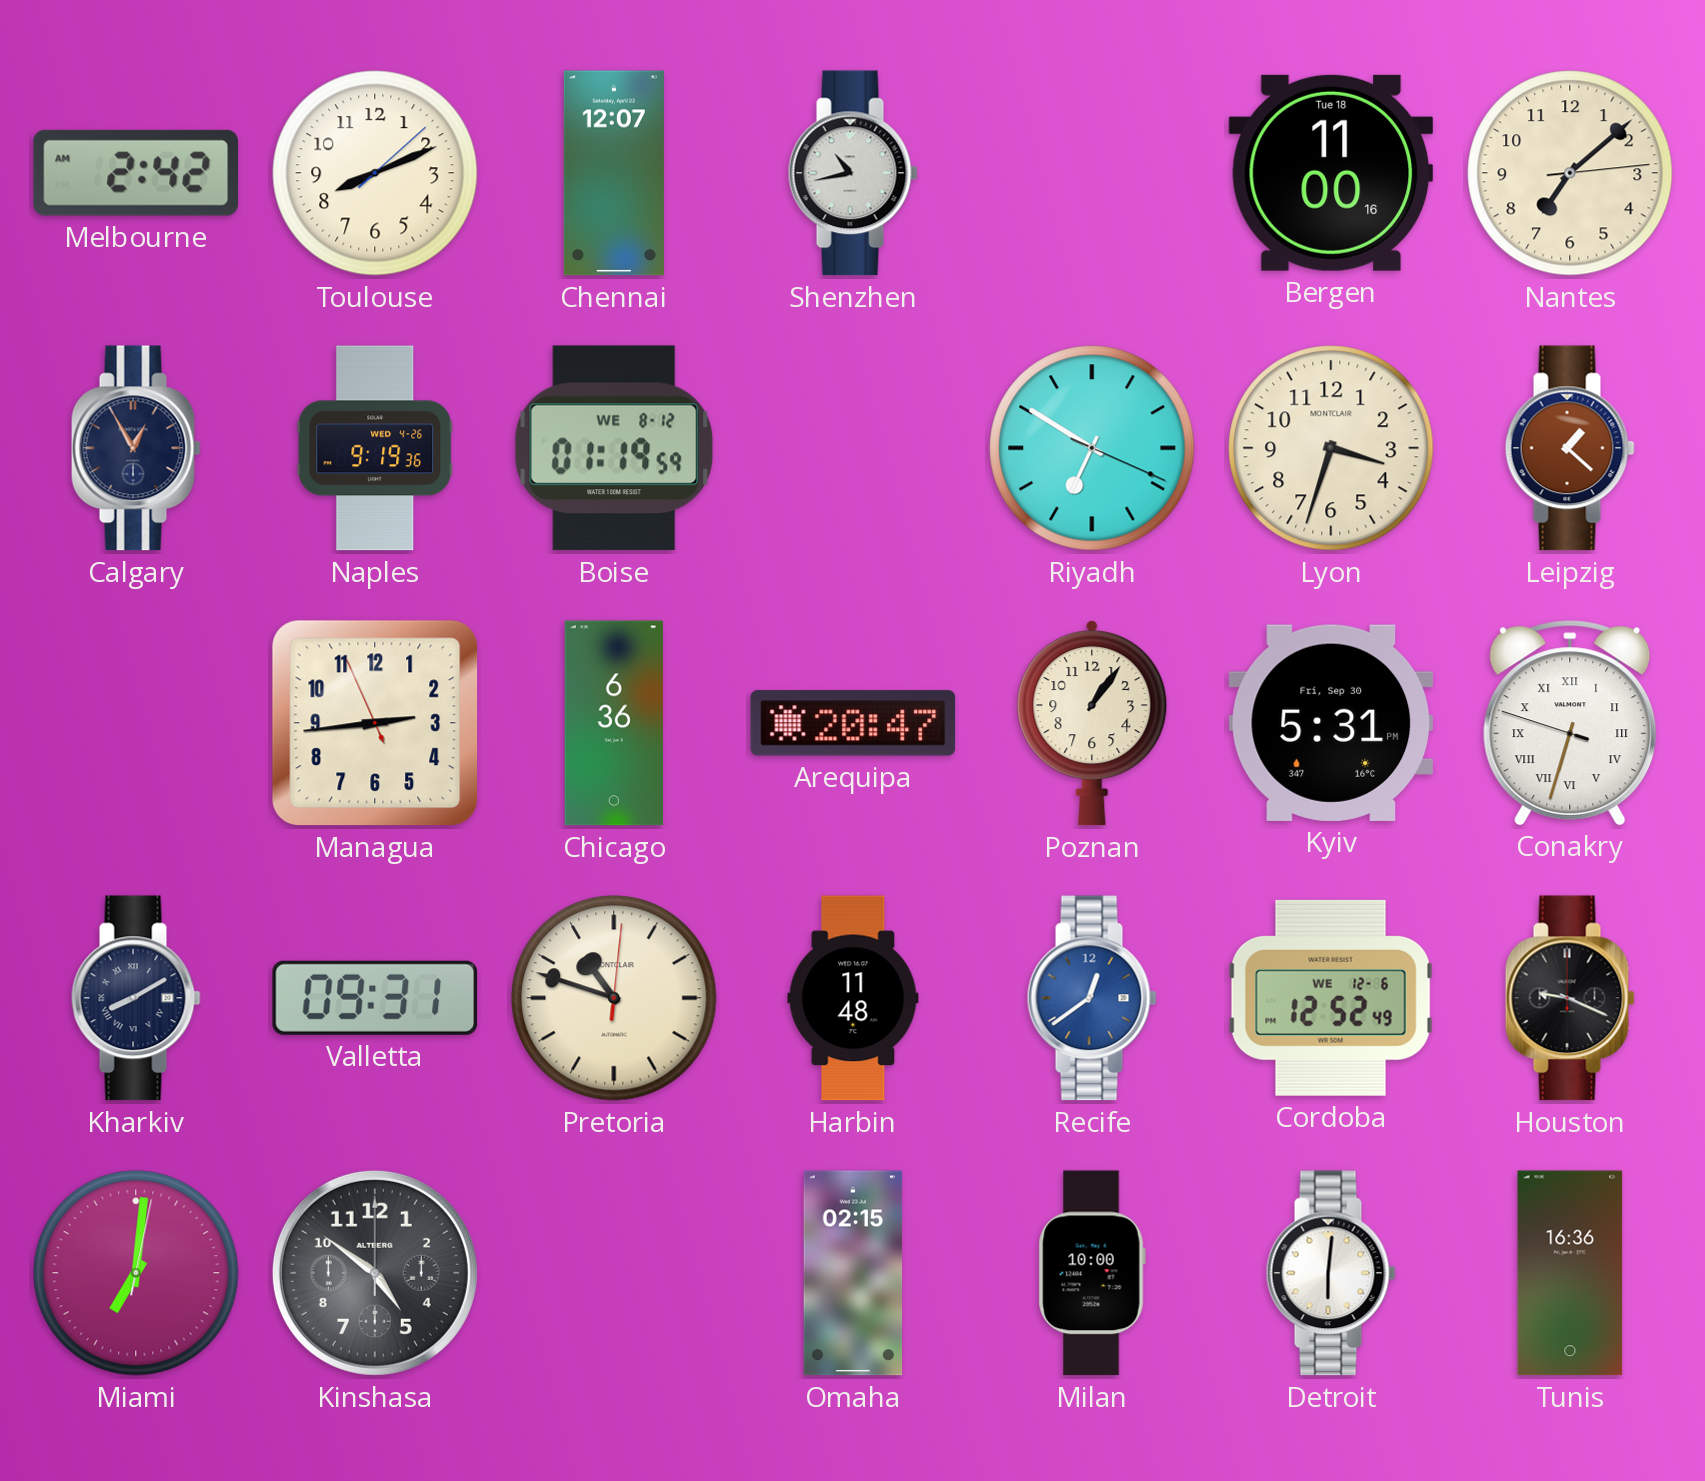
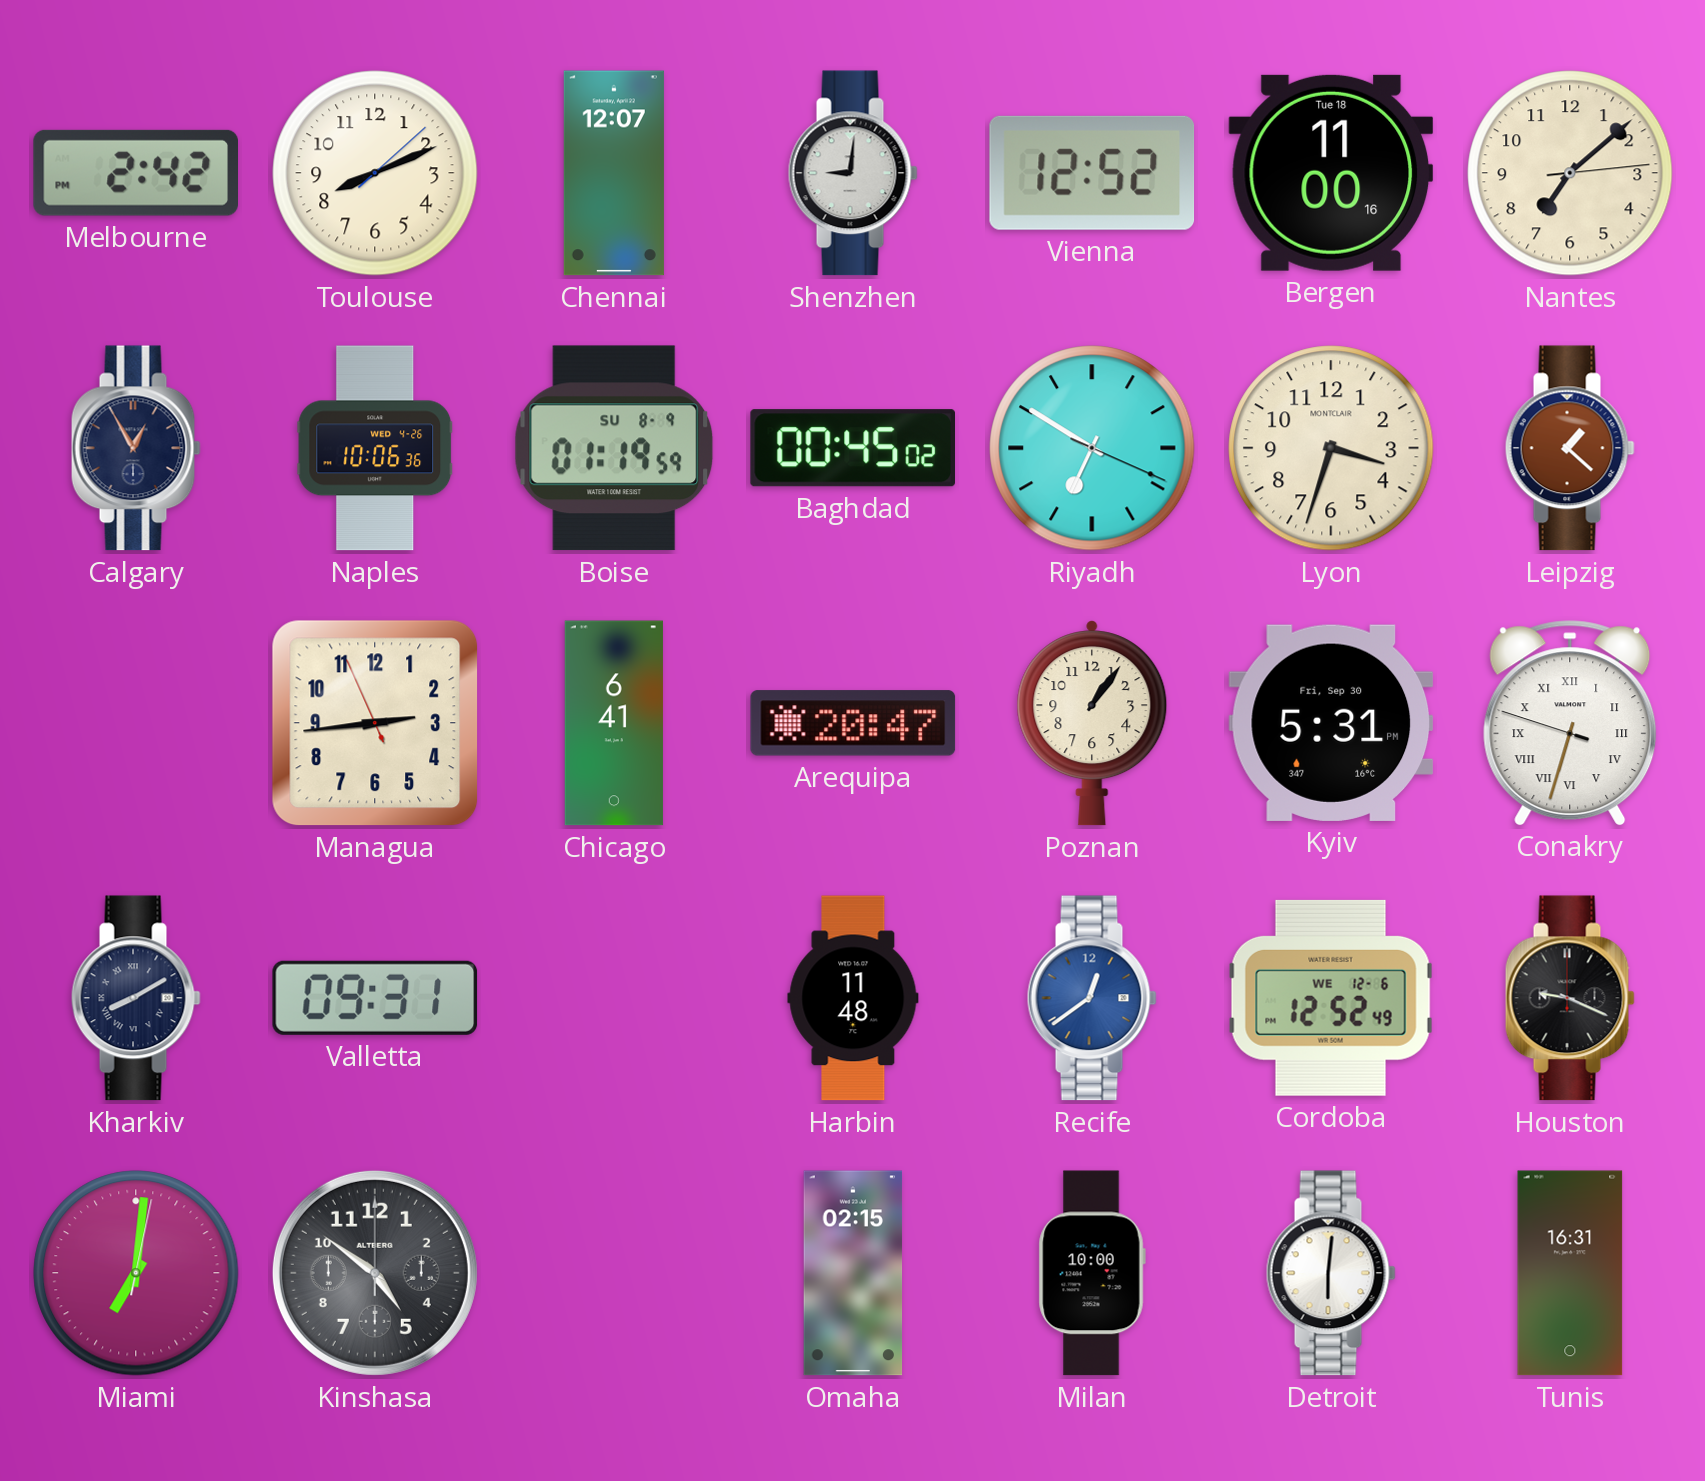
Melbourne: 2:42 AM -> 2:42 PM
Shenzhen: 10:43 -> 9:01
Vienna: none -> 12:52
Naples: 9:19 -> 10:06
Boise date: WE 8-12 -> SU 8-9
Baghdad: none -> 00:45
Chicago: 6:36 -> 6:41
Pretoria: 10:48 -> none
Tunis: 16:36 -> 16:31
